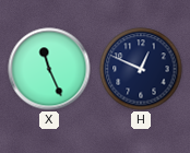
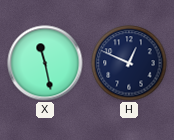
X: 11:26 -> 11:28
